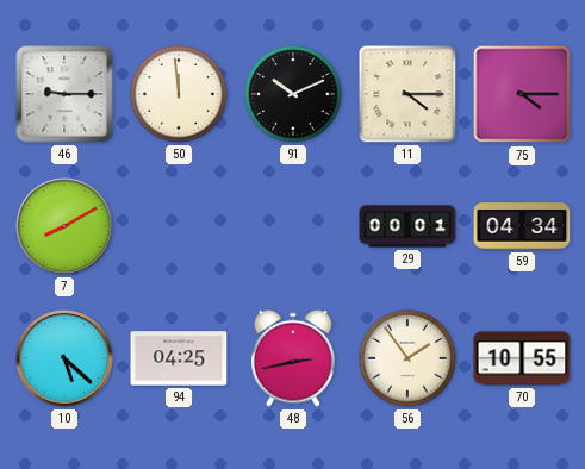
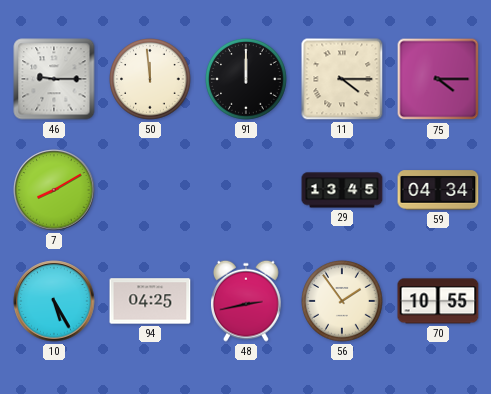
91: 10:11 -> 12:00
29: 00:01 -> 13:45
10: 5:22 -> 5:25
